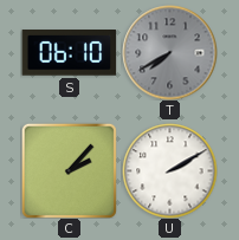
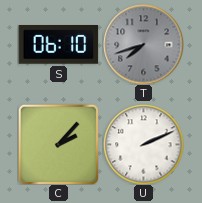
T: 7:40 -> 7:42
U: 2:10 -> 2:11
